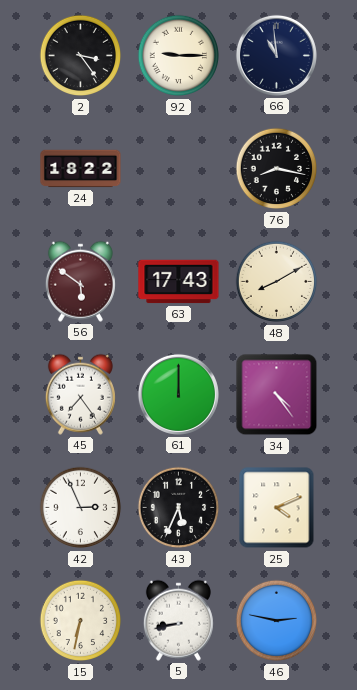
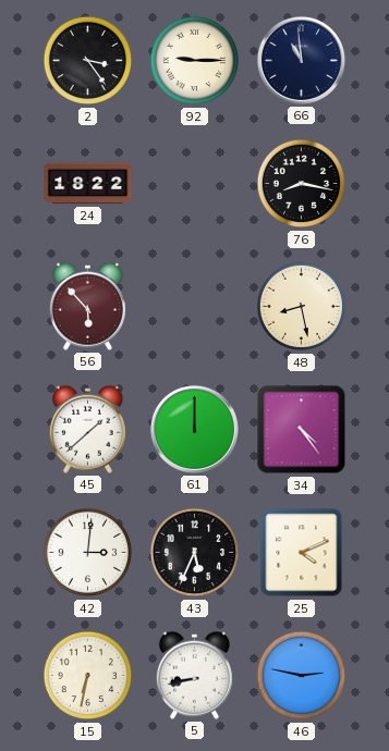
56: 5:51 -> 5:53
63: 17:43 -> none
48: 8:10 -> 8:28
45: 7:24 -> 1:38
42: 2:56 -> 3:01
